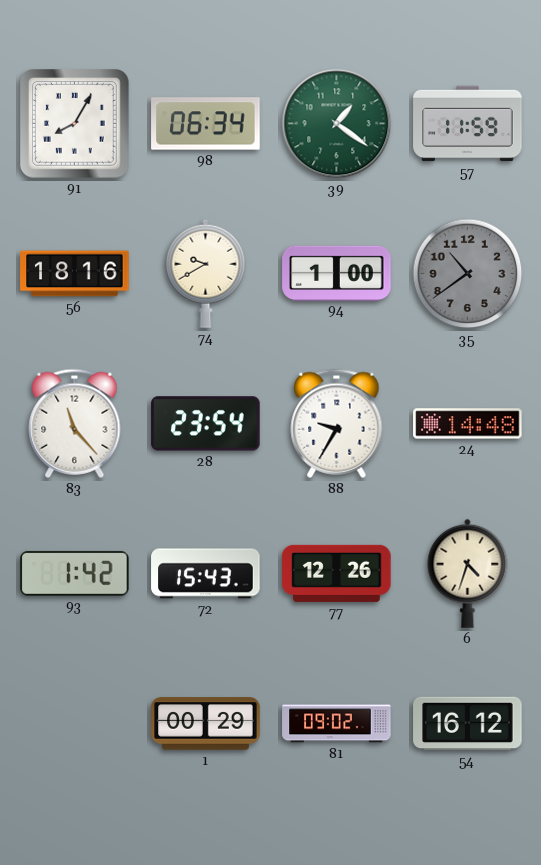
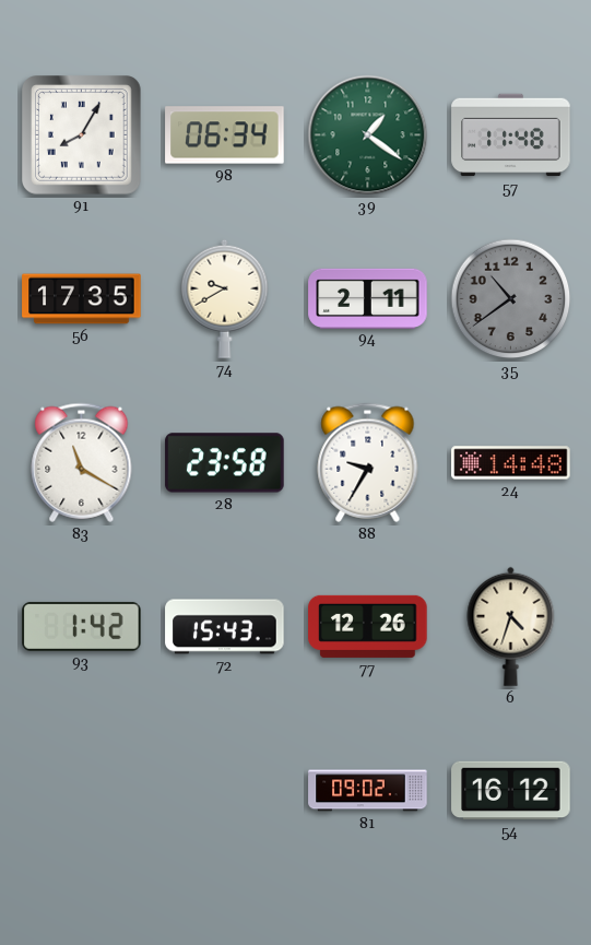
57: 11:59 -> 11:48
56: 18:16 -> 17:35
94: 1:00 -> 2:11
83: 11:23 -> 11:20
28: 23:54 -> 23:58
1: 00:29 -> none
